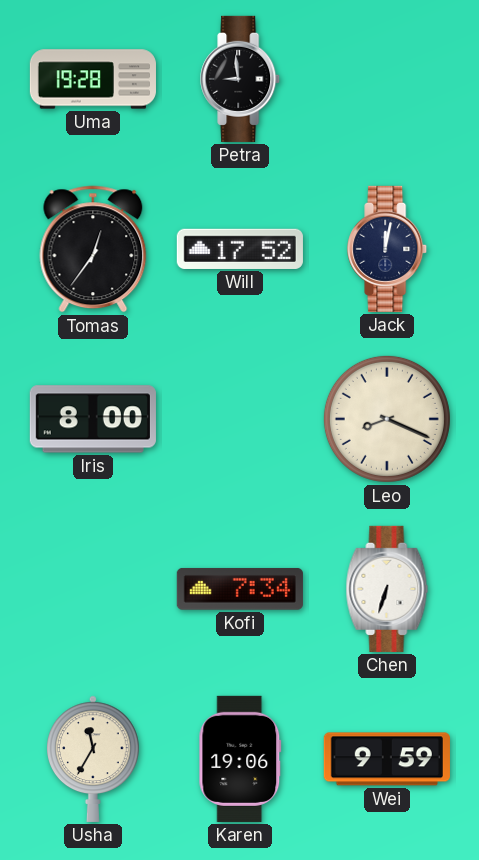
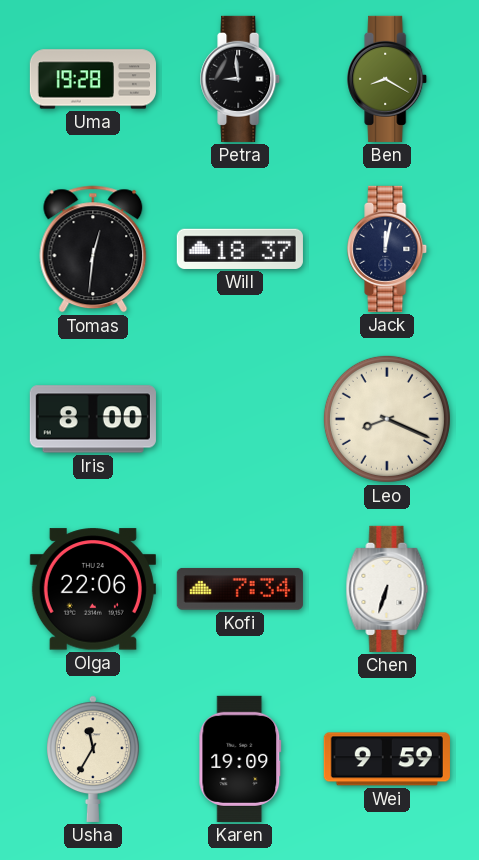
Ben: none -> 8:20
Tomas: 12:36 -> 12:31
Will: 17:52 -> 18:37
Olga: none -> 22:06
Karen: 19:06 -> 19:09
